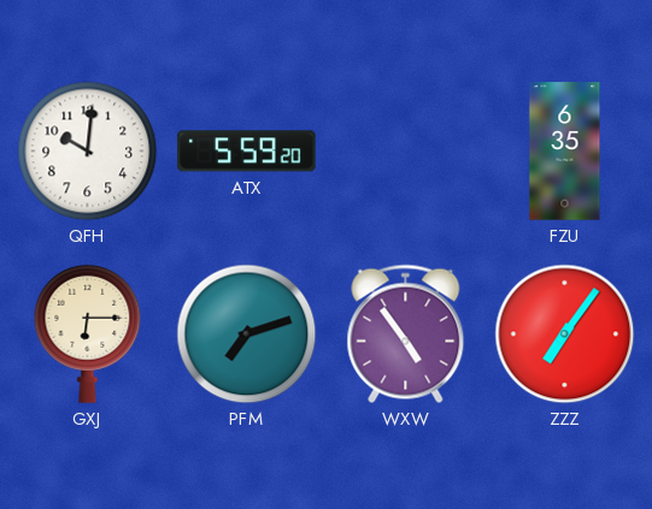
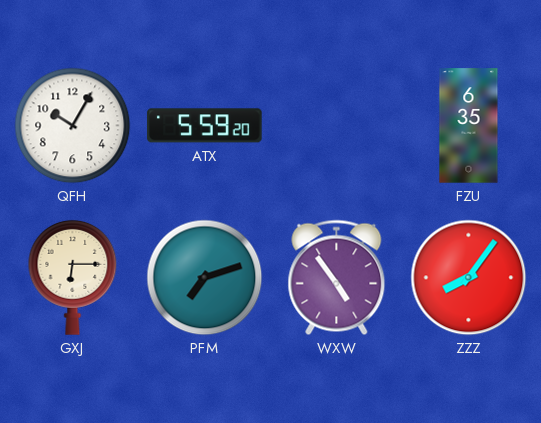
QFH: 10:01 -> 10:05
ZZZ: 7:06 -> 8:06
